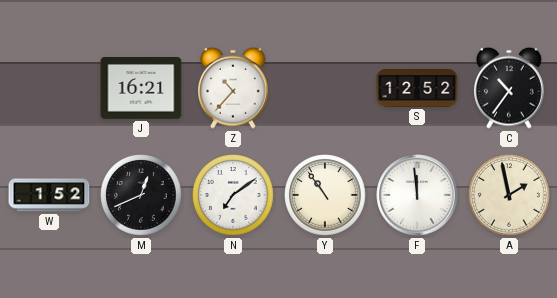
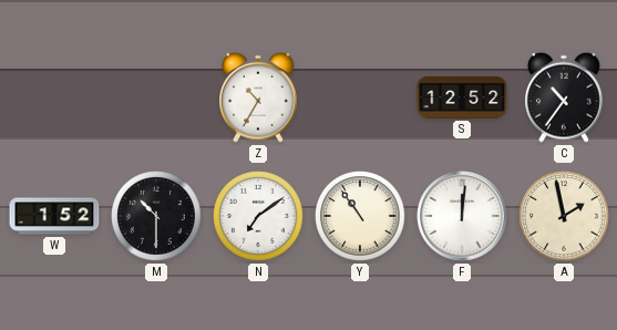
J: 16:21 -> none
Z: 10:37 -> 10:35
M: 12:41 -> 10:30
F: 11:59 -> 12:01
